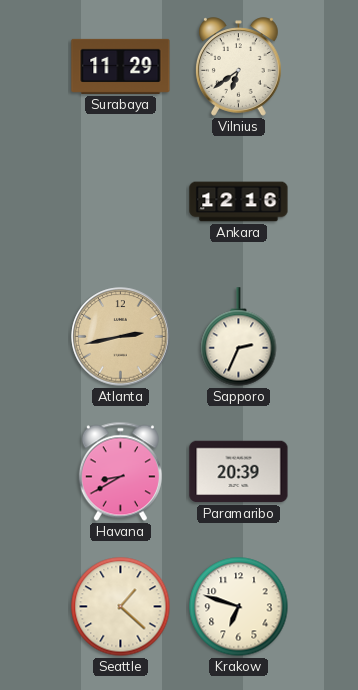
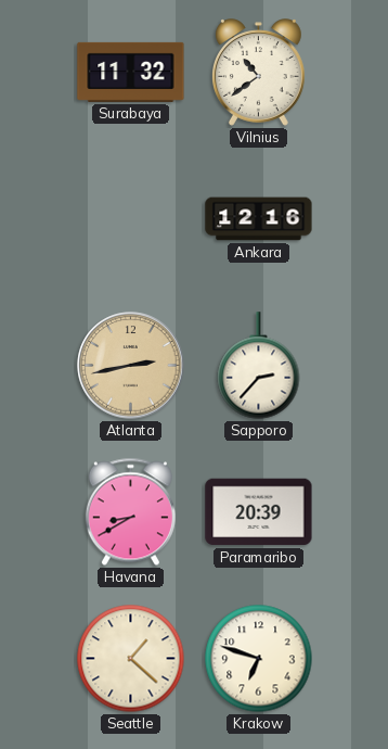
Surabaya: 11:29 -> 11:32
Vilnius: 6:39 -> 10:39
Sapporo: 2:34 -> 2:37
